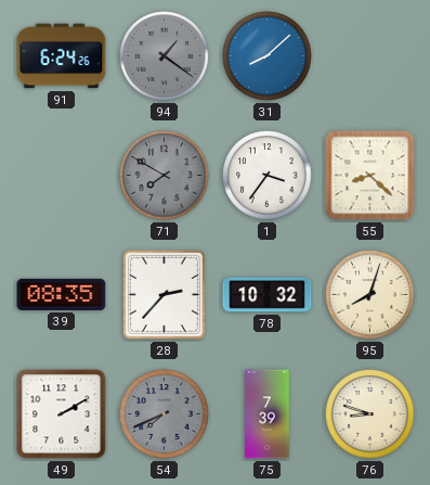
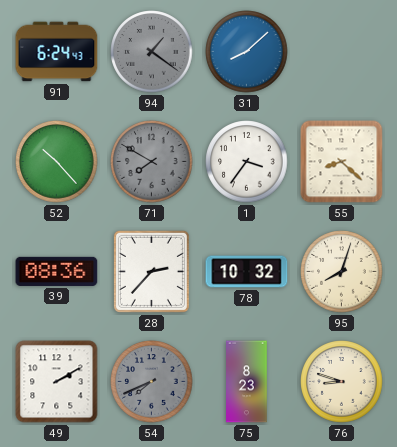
91: 6:24:26 -> 6:24:43
52: none -> 10:23
39: 08:35 -> 08:36
75: 7:39 -> 8:23
